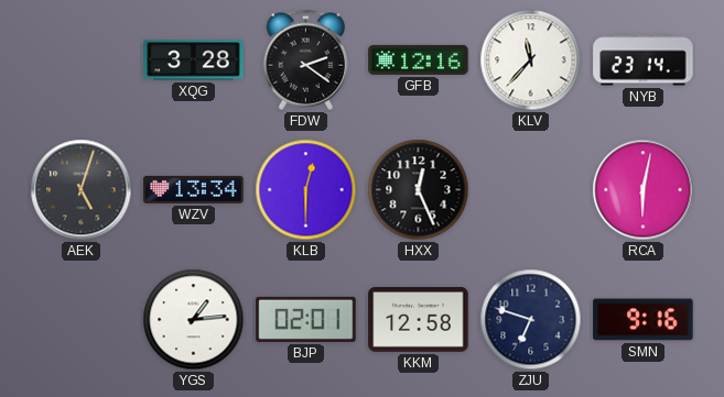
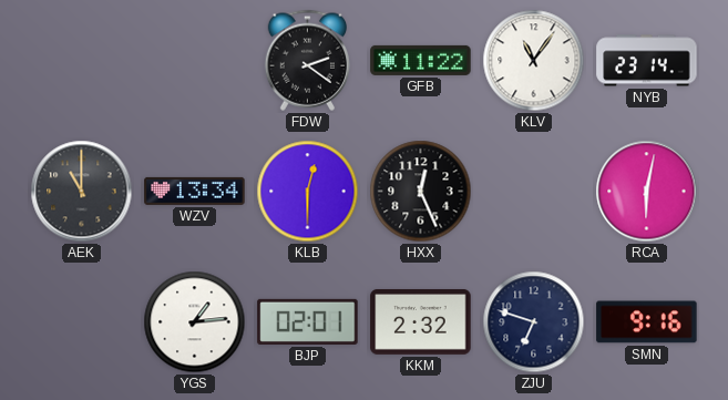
XQG: 3:28 -> none
GFB: 12:16 -> 11:22
KLV: 11:37 -> 11:06
AEK: 5:03 -> 11:00
KKM: 12:58 -> 2:32
